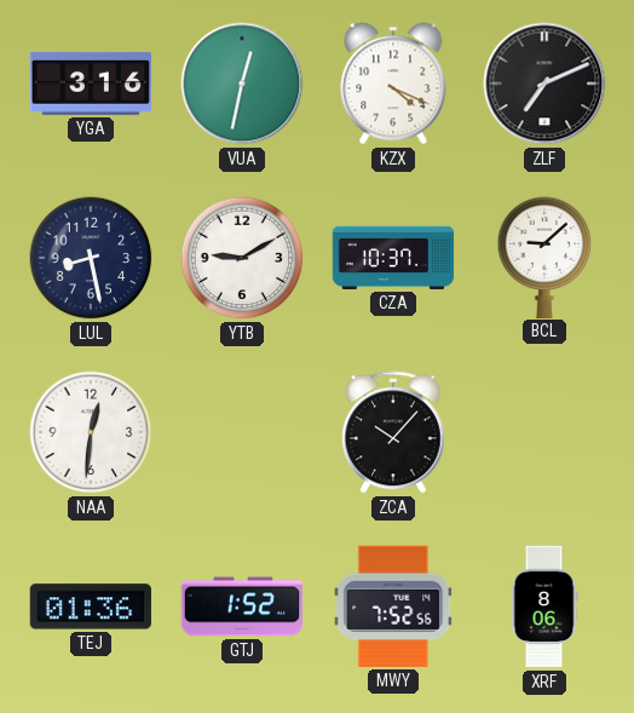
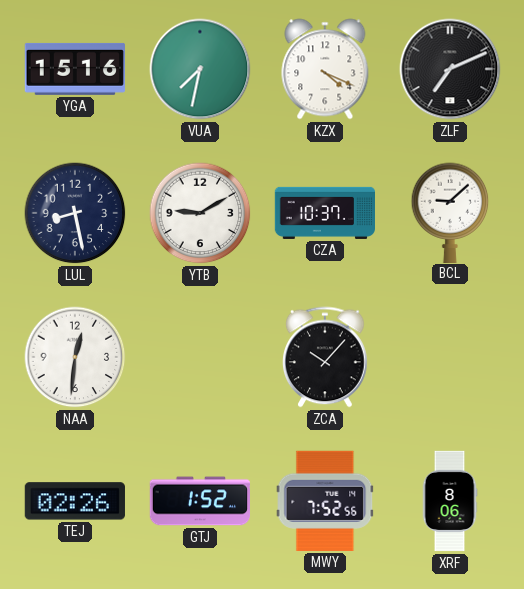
YGA: 3:16 -> 15:16
VUA: 12:32 -> 7:32
TEJ: 01:36 -> 02:26
